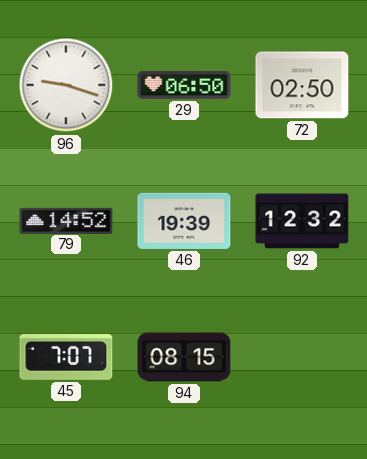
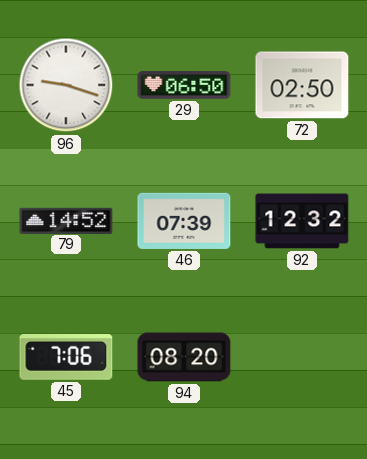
46: 19:39 -> 07:39
45: 7:07 -> 7:06
94: 08:15 -> 08:20
